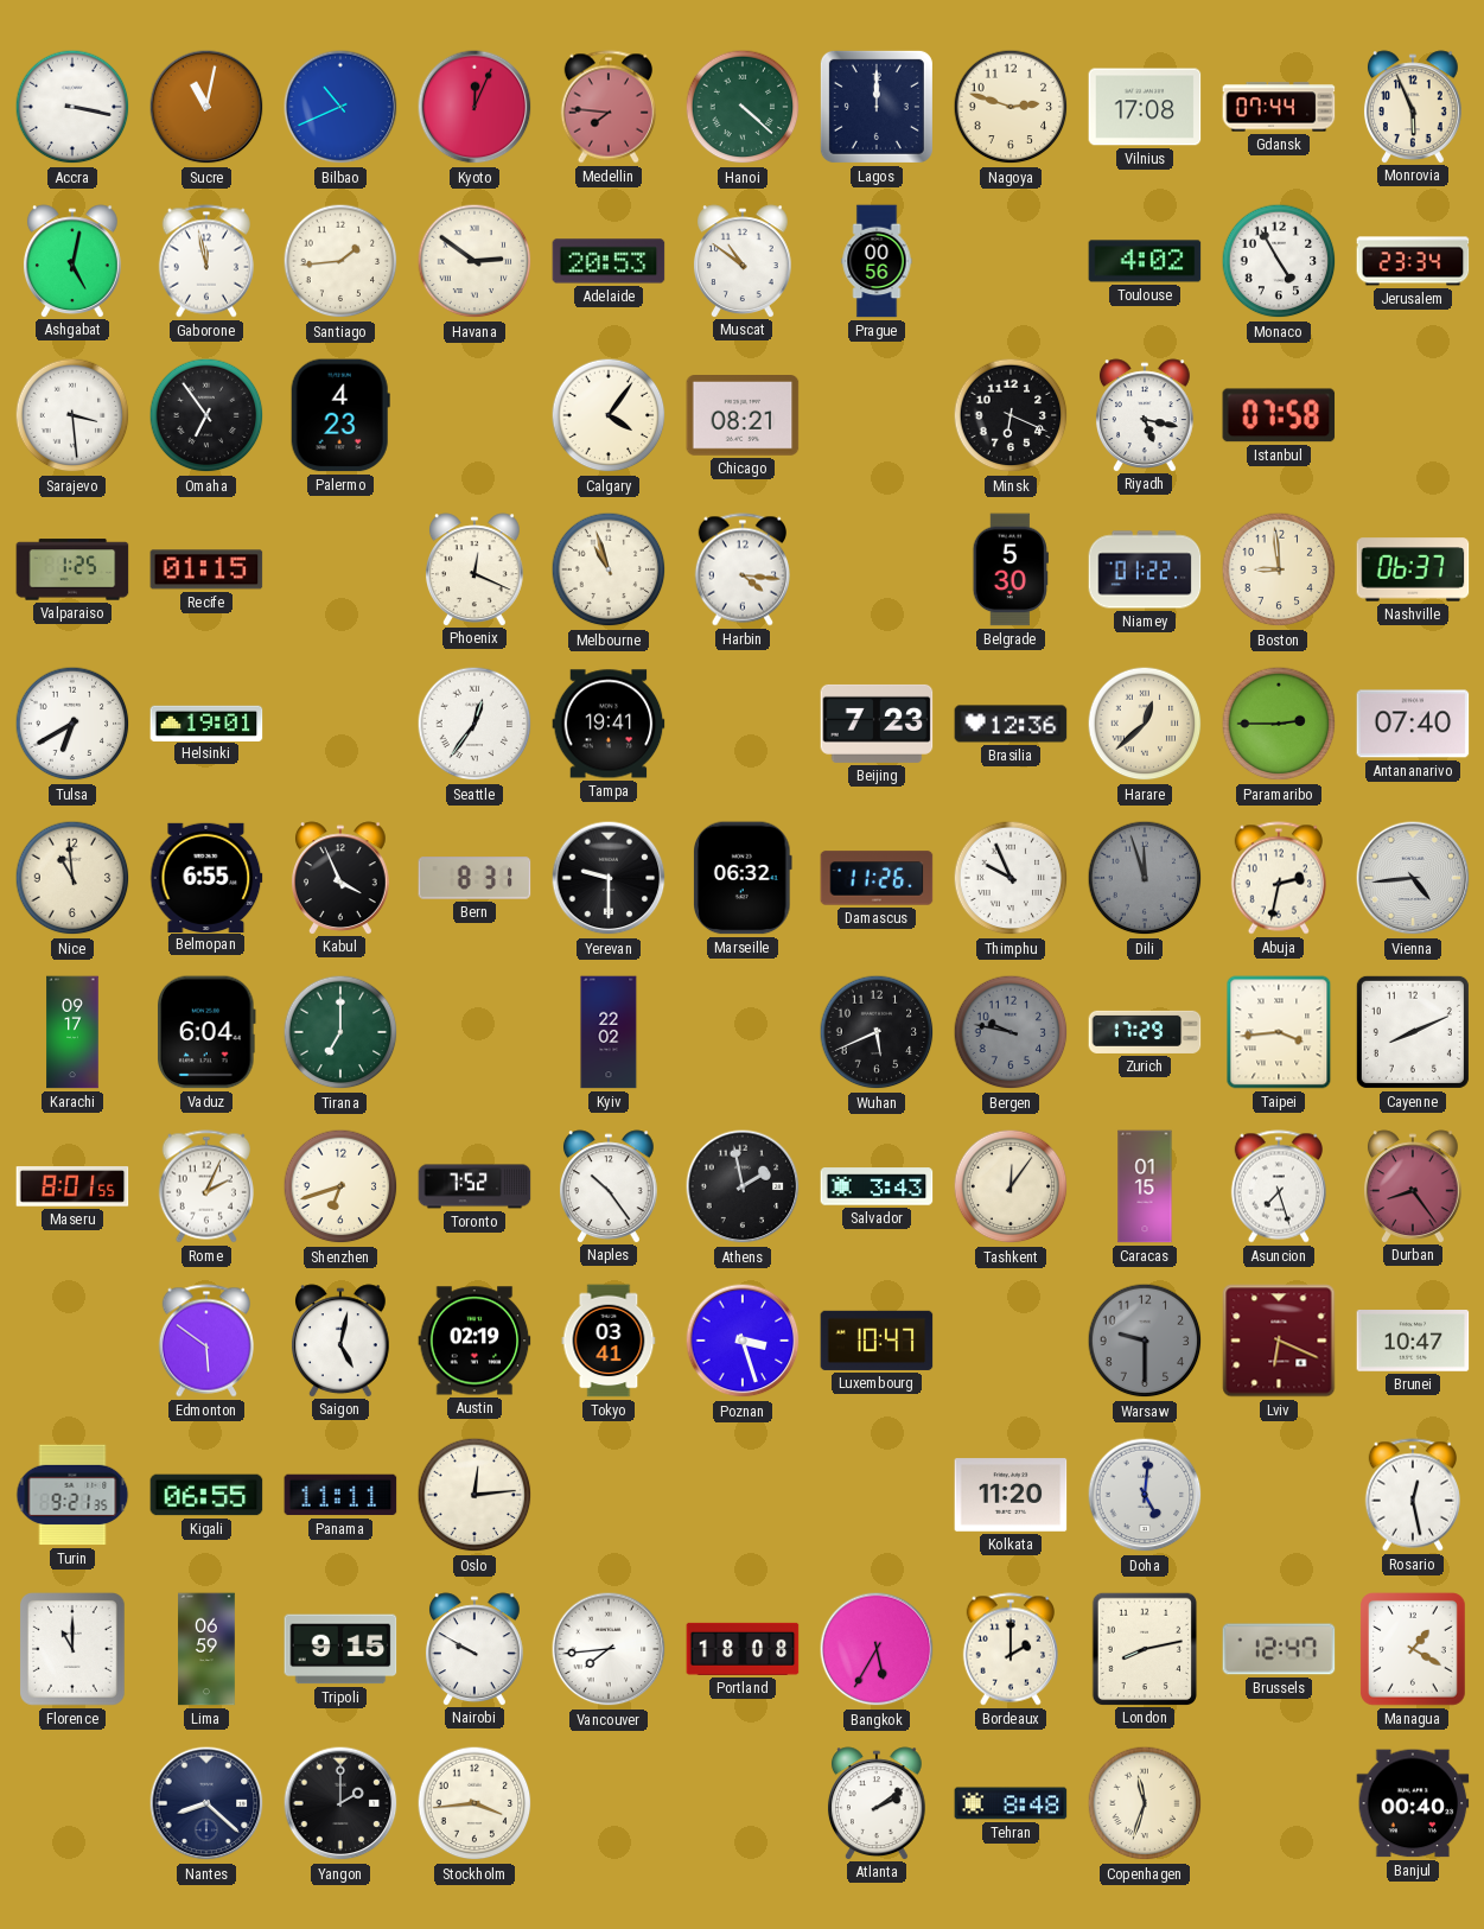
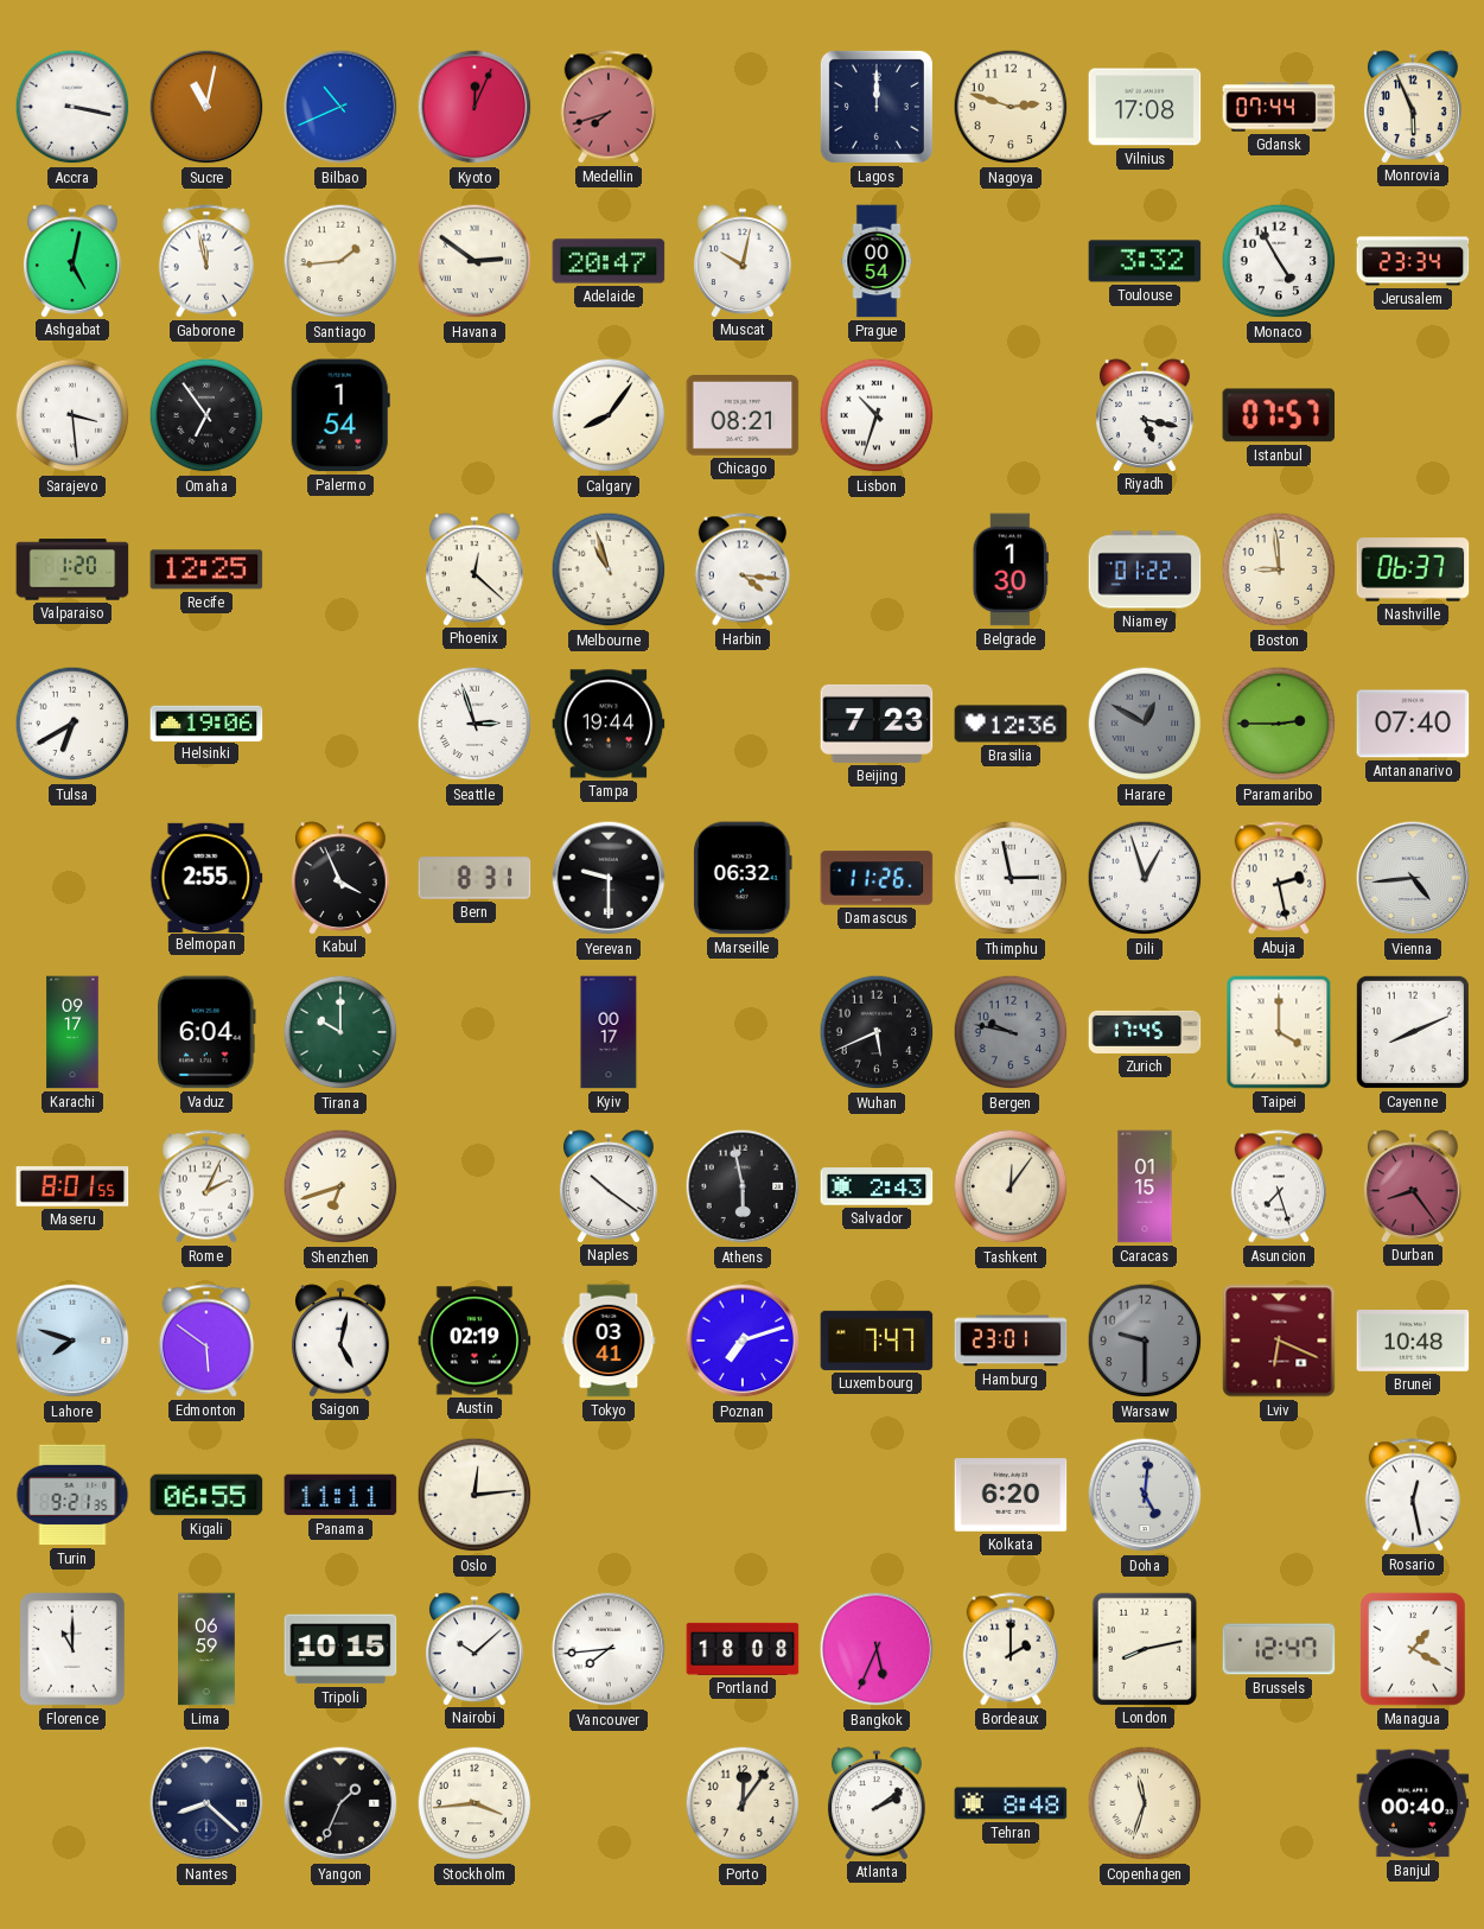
Medellin: 7:46 -> 7:42
Hanoi: 4:22 -> none
Adelaide: 20:53 -> 20:47
Muscat: 10:51 -> 10:02
Prague: 00:56 -> 00:54
Toulouse: 4:02 -> 3:32
Palermo: 4:23 -> 1:54
Calgary: 4:06 -> 8:06
Lisbon: none -> 10:33
Minsk: 6:19 -> none
Istanbul: 07:58 -> 07:57
Valparaiso: 1:25 -> 1:20
Recife: 01:15 -> 12:25
Phoenix: 12:19 -> 12:22
Belgrade: 5:30 -> 1:30
Helsinki: 19:01 -> 19:06
Seattle: 12:36 -> 2:57
Tampa: 19:41 -> 19:44
Harare: 12:38 -> 12:50
Harare dial: cream -> grey
Nice: 10:59 -> none
Belmopan: 6:55 -> 2:55
Thimphu: 9:56 -> 2:58
Dili: 11:57 -> 12:57
Dili dial: grey -> white
Abuja: 2:32 -> 2:28
Tirana: 7:00 -> 10:00
Kyiv: 22:02 -> 00:17
Zurich: 17:29 -> 17:45
Taipei: 3:44 -> 4:00
Toronto: 7:52 -> none
Naples: 10:24 -> 10:21
Athens: 1:58 -> 5:58
Salvador: 3:43 -> 2:43
Lahore: none -> 7:48
Poznan: 3:27 -> 7:12
Luxembourg: 10:47 -> 7:47
Hamburg: none -> 23:01
Brunei: 10:47 -> 10:48
Kolkata: 11:20 -> 6:20
Tripoli: 9:15 -> 10:15
Nairobi: 9:50 -> 10:08
Bangkok: 5:35 -> 5:34
Yangon: 2:00 -> 1:34
Porto: none -> 12:06
